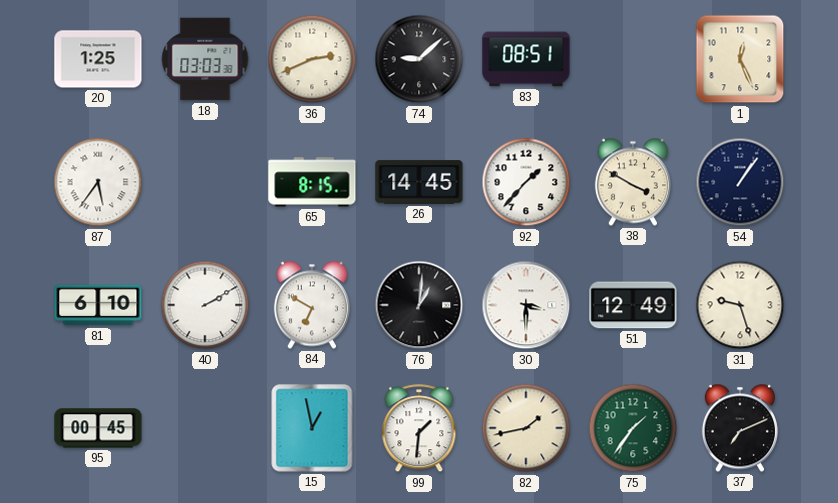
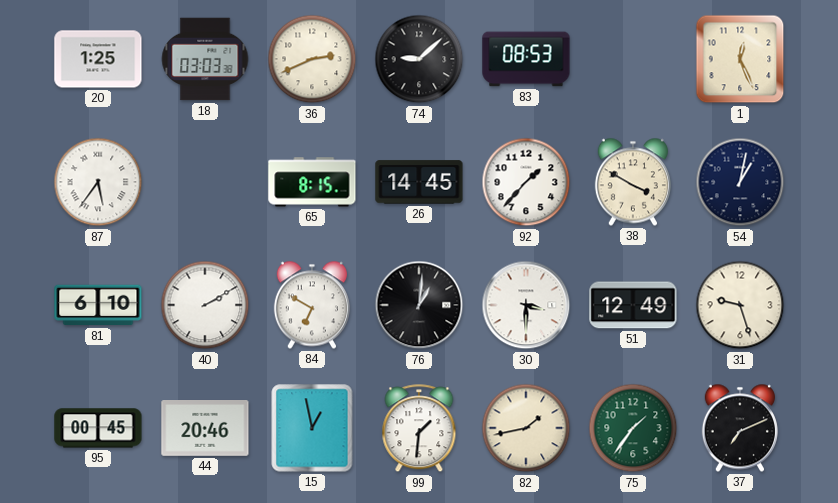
83: 08:51 -> 08:53
54: 1:06 -> 1:02
44: none -> 20:46
